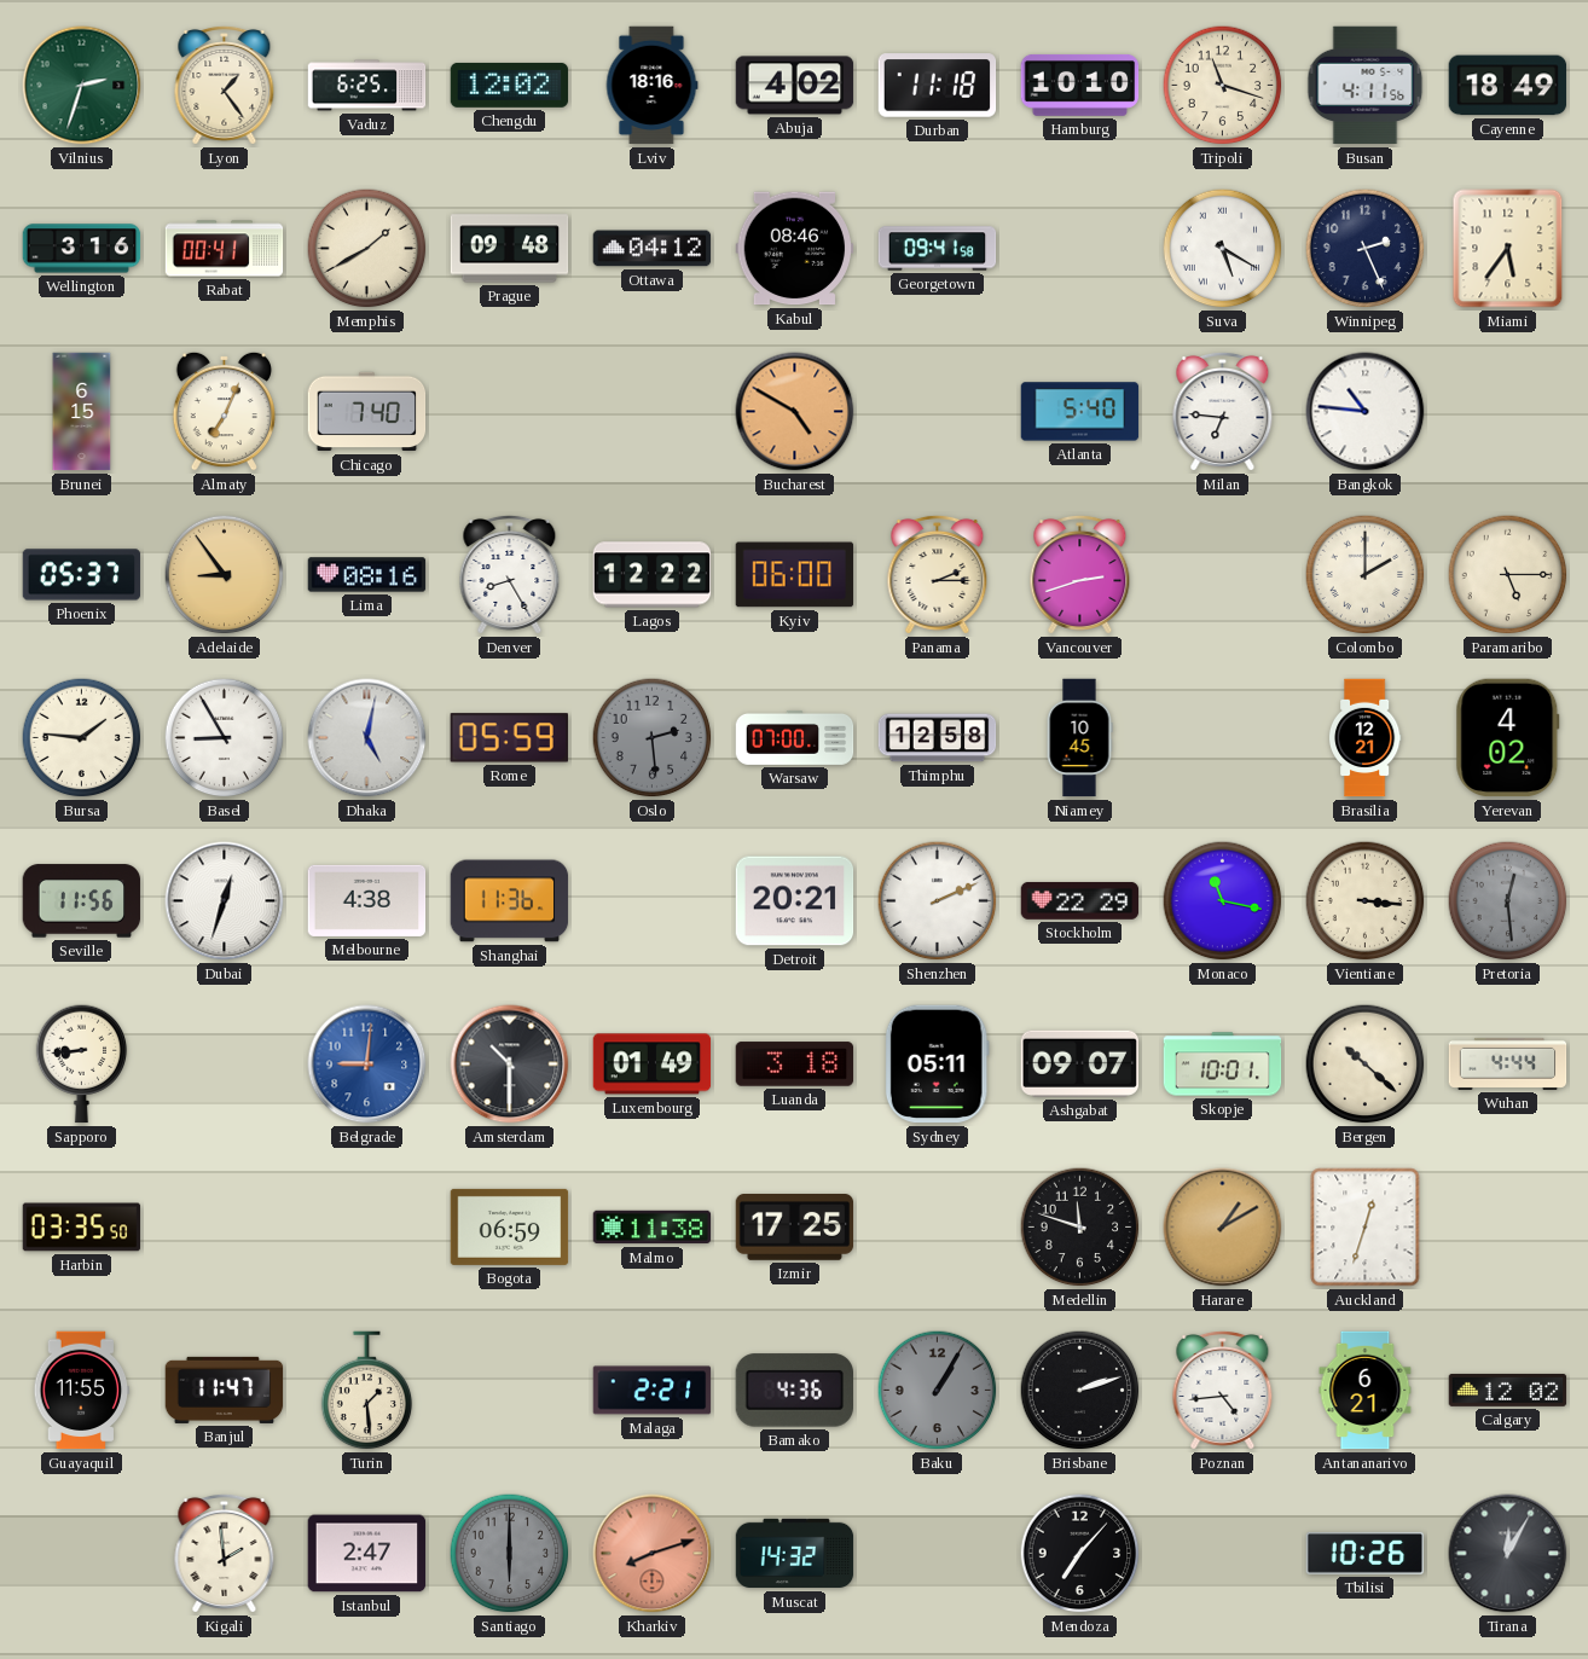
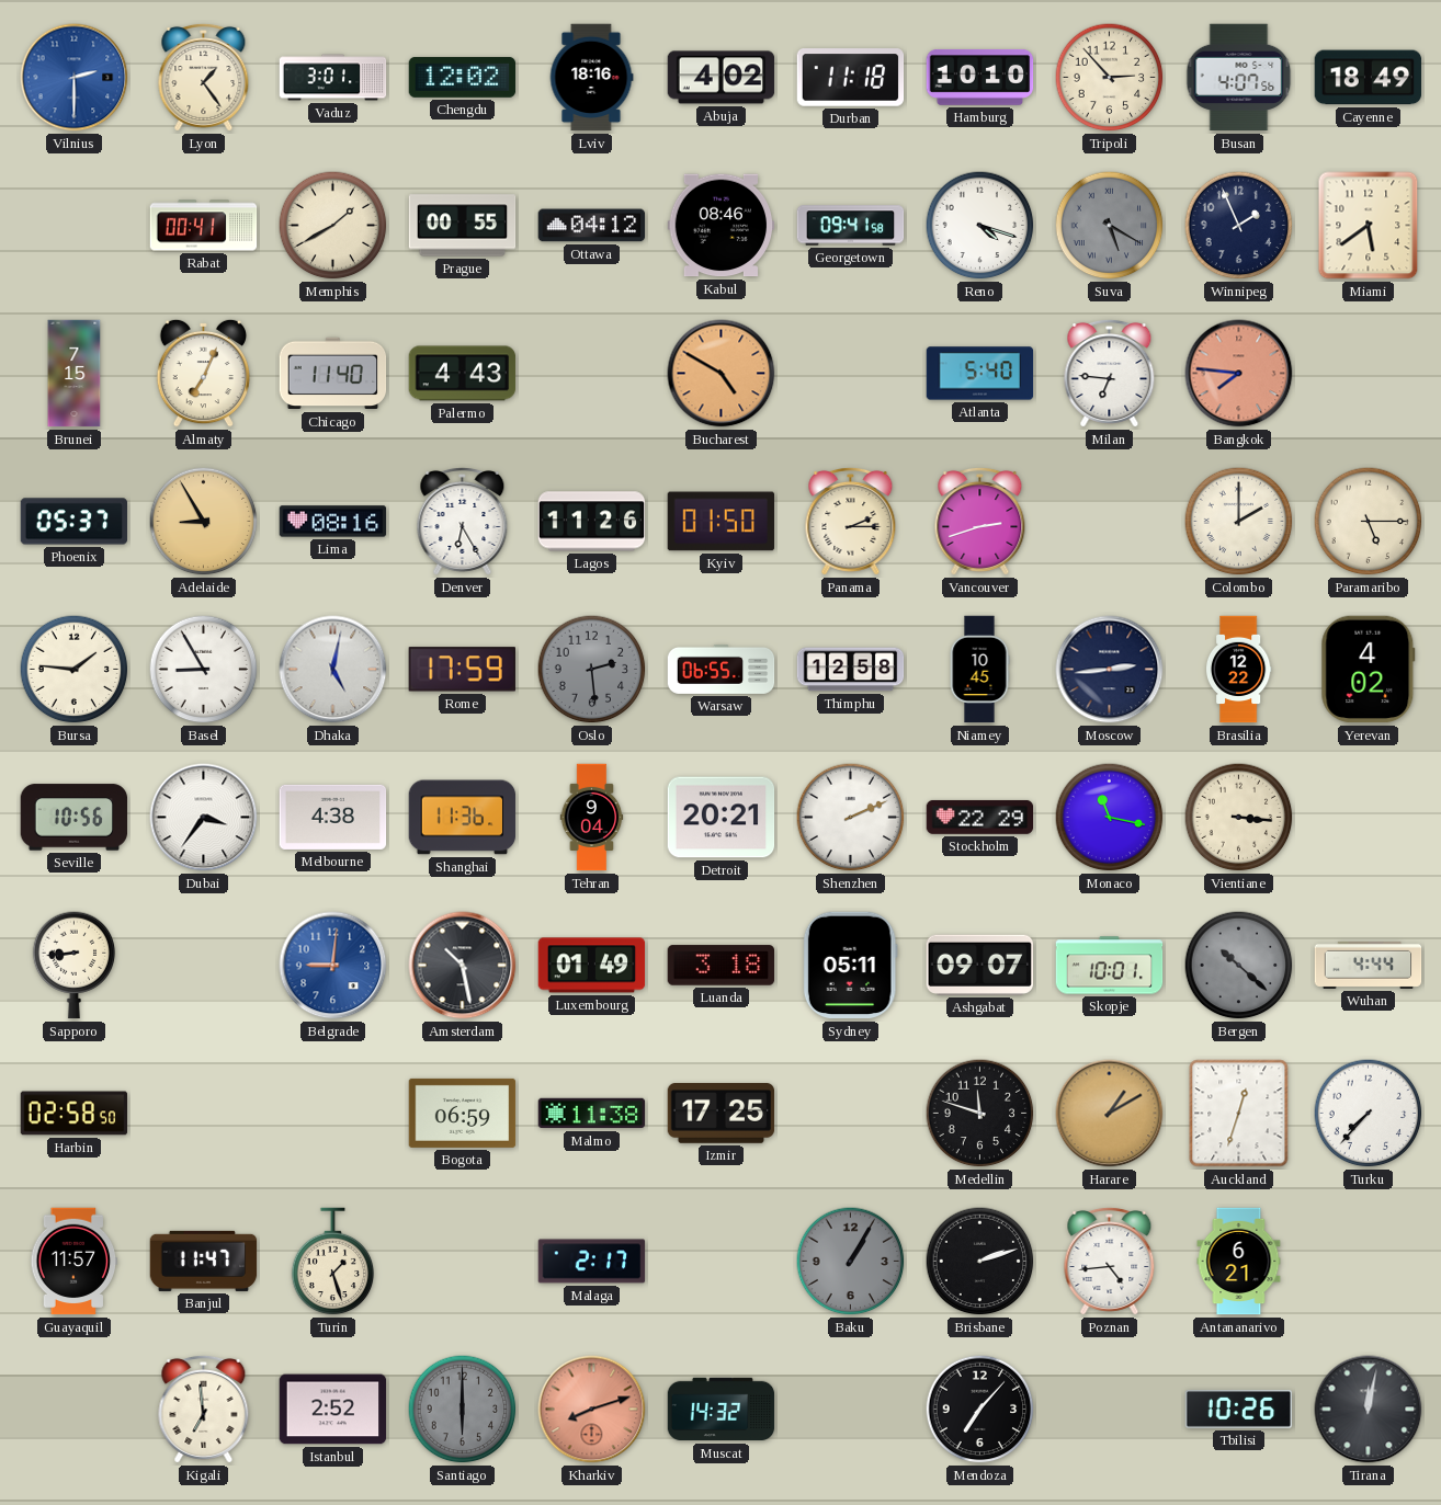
Vilnius: 2:33 -> 2:30
Vilnius dial: green -> blue
Vaduz: 6:25 -> 3:01
Tripoli: 11:18 -> 2:53
Busan: 4:11 -> 4:07
Wellington: 3:16 -> none
Prague: 09:48 -> 00:55
Reno: none -> 4:18
Suva dial: white -> grey
Winnipeg: 2:26 -> 1:56
Miami: 5:36 -> 5:39
Brunei: 6:15 -> 7:15
Chicago: 7:40 -> 11:40
Palermo: none -> 4:43
Bangkok: 10:46 -> 7:46
Bangkok dial: white -> salmon
Adelaide: 8:54 -> 8:55
Denver: 8:25 -> 6:25
Lagos: 12:22 -> 11:26
Kyiv: 06:00 -> 01:50
Rome: 05:59 -> 17:59
Warsaw: 07:00 -> 06:55
Moscow: none -> 2:44
Brasilia: 12:21 -> 12:22
Seville: 11:56 -> 10:56
Dubai: 12:33 -> 3:36
Tehran: none -> 9:04
Pretoria: 12:29 -> none
Amsterdam: 10:30 -> 10:28
Bergen dial: cream -> grey
Harbin: 03:35 -> 02:58
Turku: none -> 7:37
Guayaquil: 11:55 -> 11:57
Turin: 1:29 -> 1:27
Malaga: 2:21 -> 2:17
Bamako: 4:36 -> none
Calgary: 12:02 -> none
Kigali: 1:59 -> 6:59
Istanbul: 2:47 -> 2:52
Tirana: 12:05 -> 12:02
